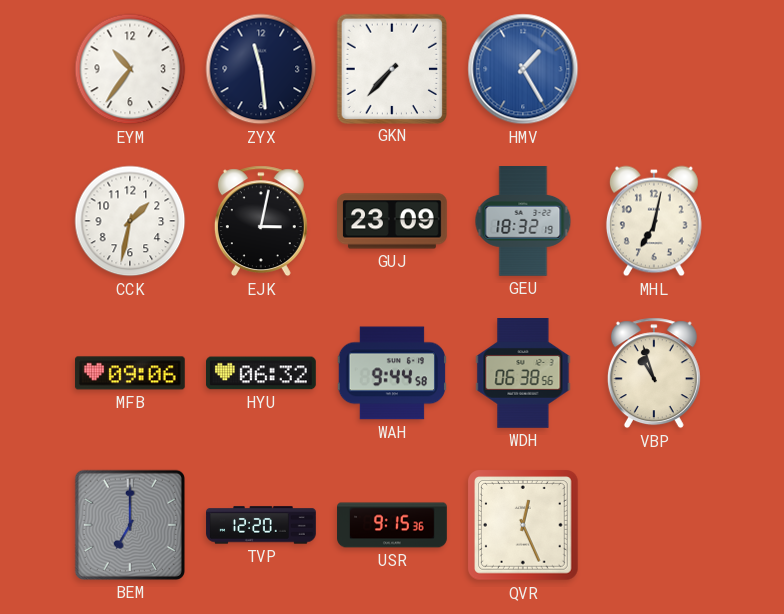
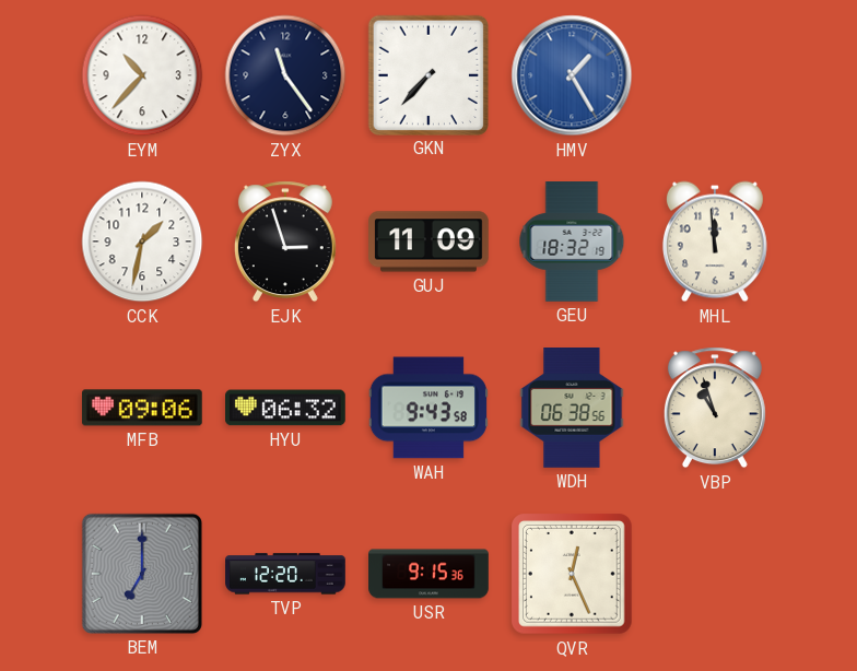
EYM: 10:36 -> 10:37
ZYX: 11:29 -> 11:24
EJK: 3:02 -> 2:57
GUJ: 23:09 -> 11:09
MHL: 7:02 -> 11:59
WAH: 9:44 -> 9:43
